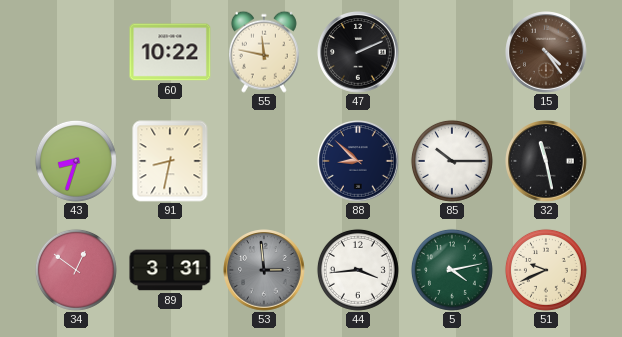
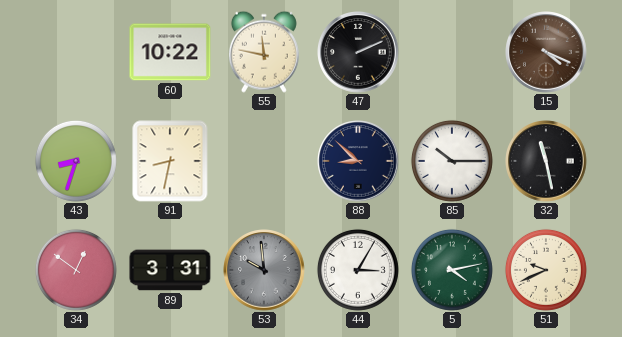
15: 4:24 -> 4:19
53: 2:59 -> 9:59
44: 3:44 -> 3:05
